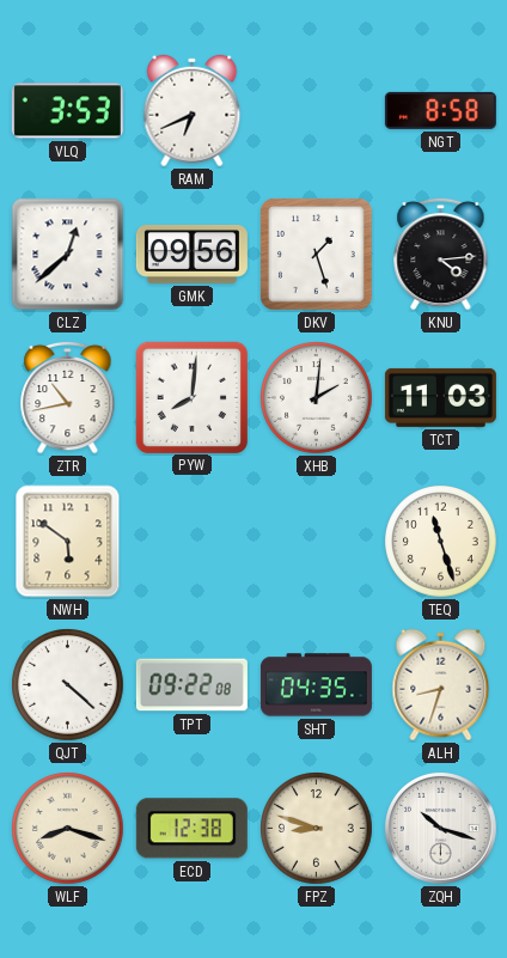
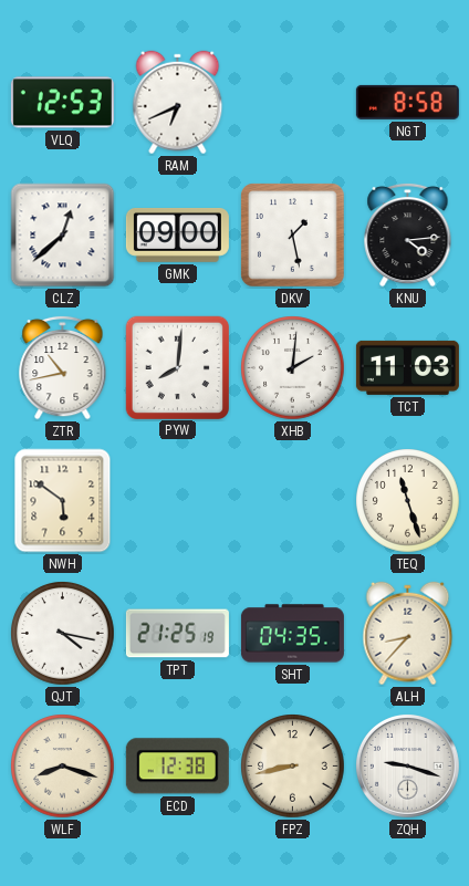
VLQ: 3:53 -> 12:53
GMK: 09:56 -> 09:00
DKV: 1:27 -> 1:28
QJT: 4:22 -> 4:17
TPT: 09:22 -> 21:25
ALH: 8:33 -> 8:37
FPZ: 8:48 -> 8:43
ZQH: 10:18 -> 9:18
